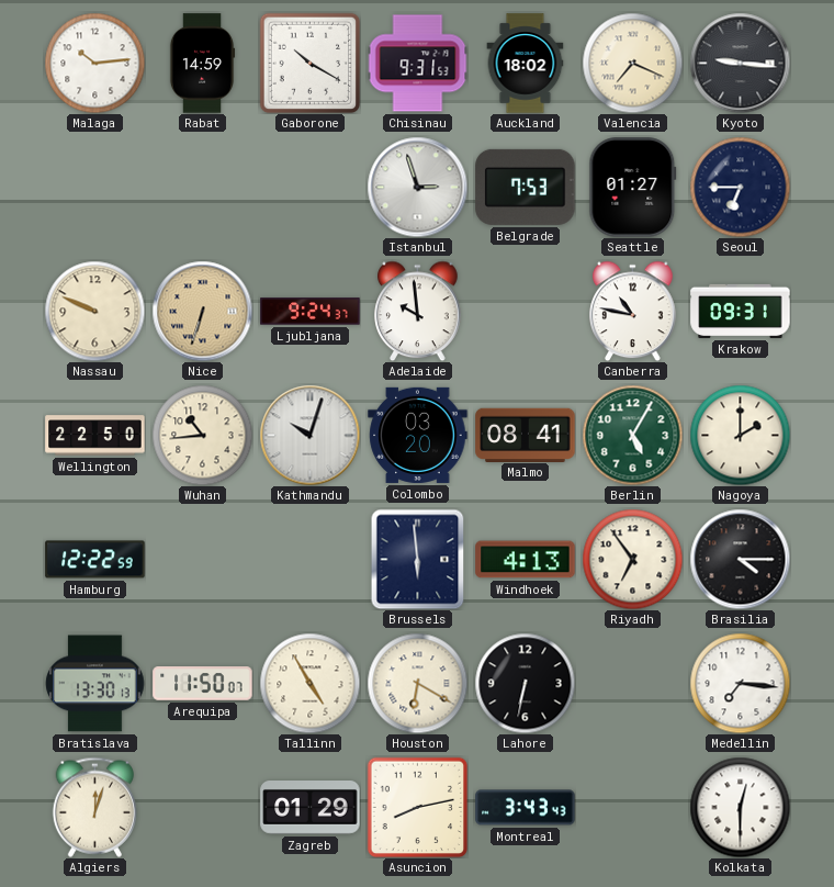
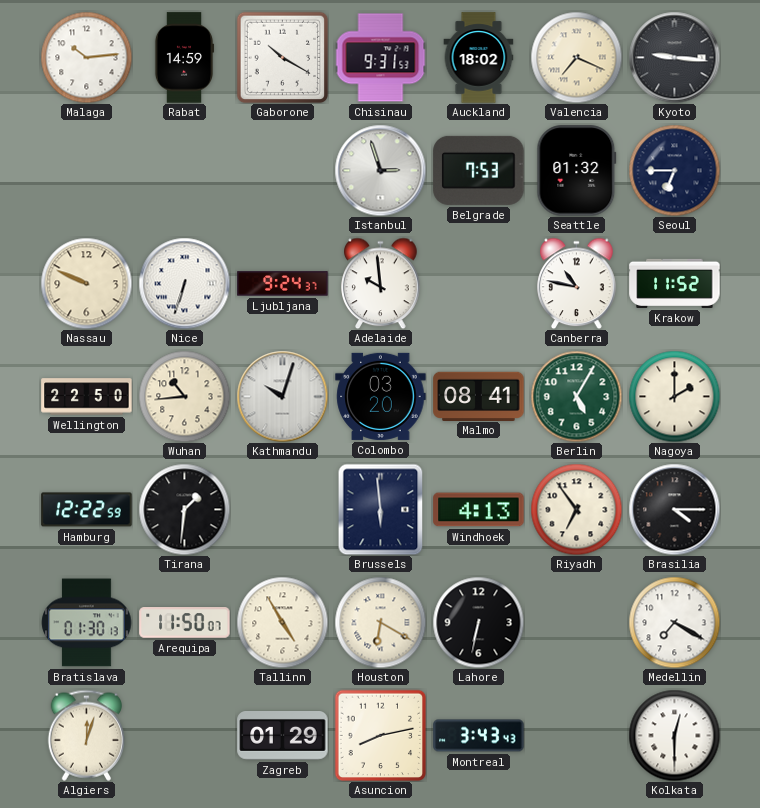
Seattle: 01:27 -> 01:32
Nice dial: champagne -> white
Krakow: 09:31 -> 11:52
Tirana: none -> 1:31
Bratislava: 13:30 -> 01:30
Medellin: 7:16 -> 7:20
